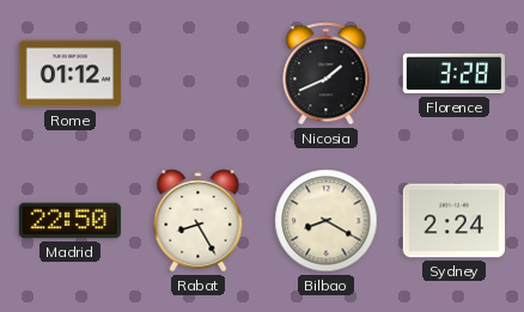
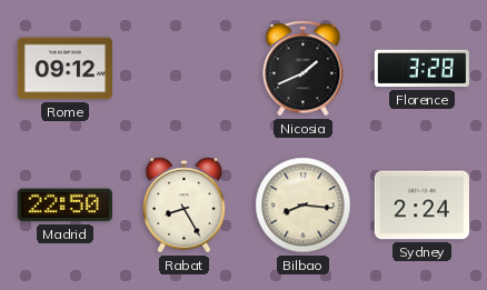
Rome: 01:12 -> 09:12
Bilbao: 8:20 -> 8:16
